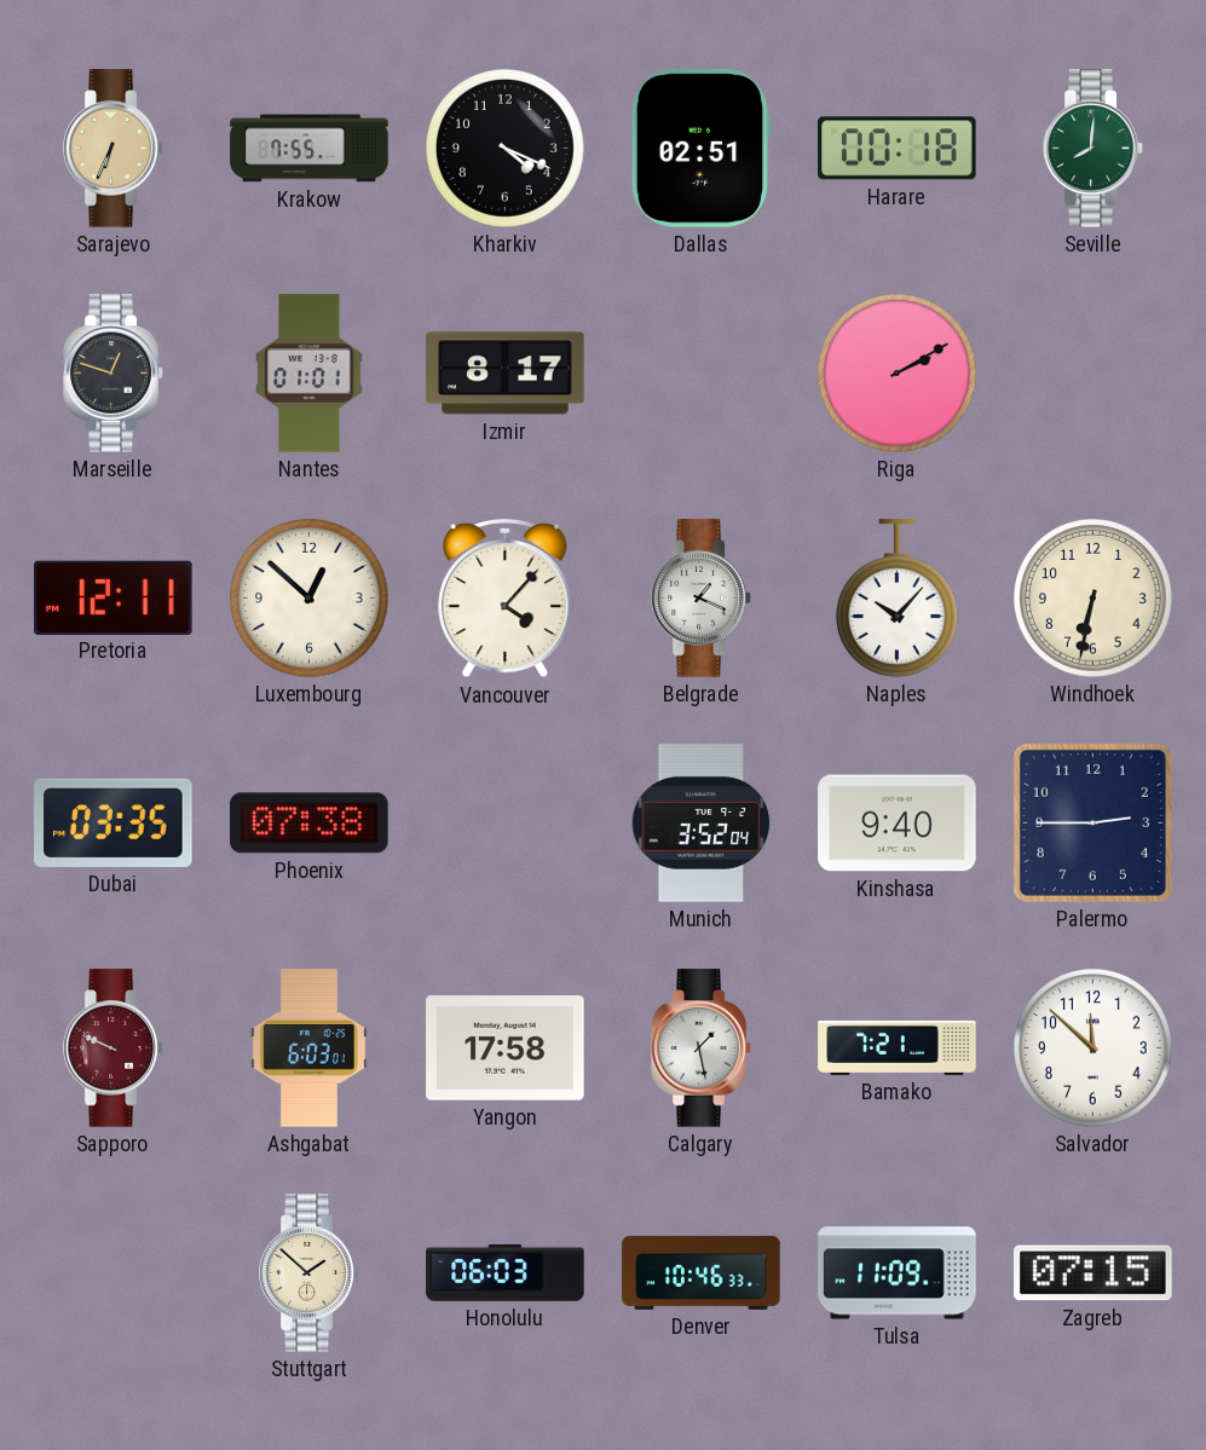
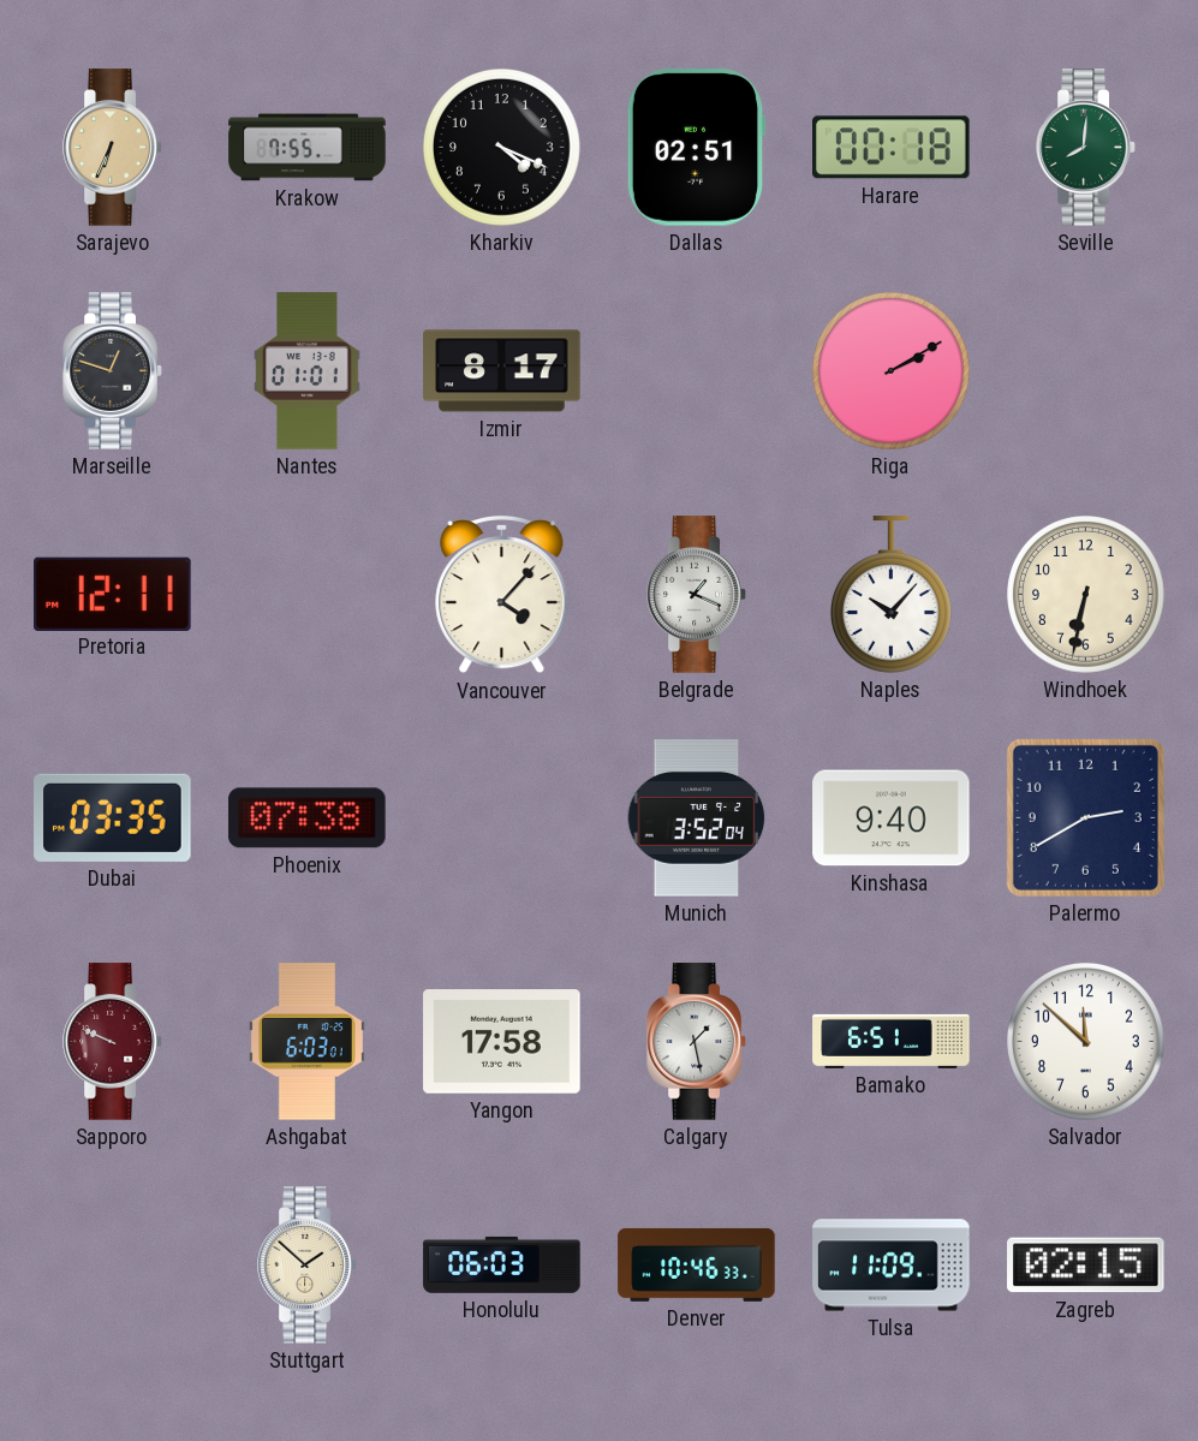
Luxembourg: 12:52 -> none
Palermo: 2:45 -> 2:40
Bamako: 7:21 -> 6:51
Zagreb: 07:15 -> 02:15
